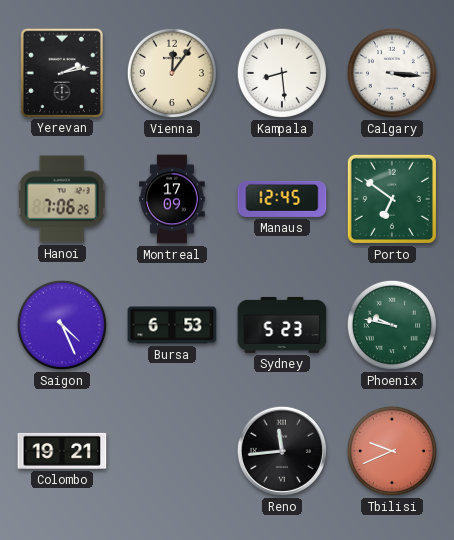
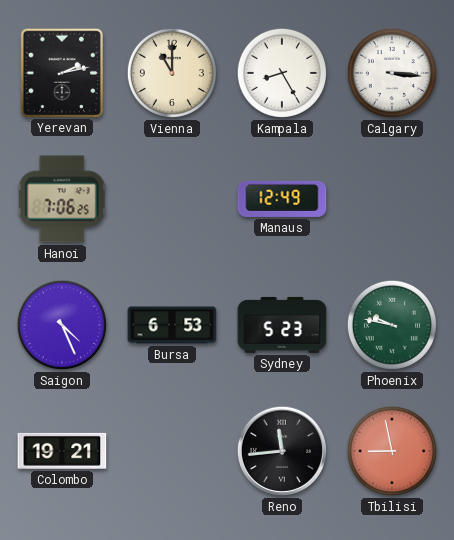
Vienna: 12:06 -> 11:00
Kampala: 8:29 -> 8:25
Montreal: 17:09 -> none
Manaus: 12:45 -> 12:49
Porto: 6:51 -> none
Tbilisi: 9:41 -> 8:58
